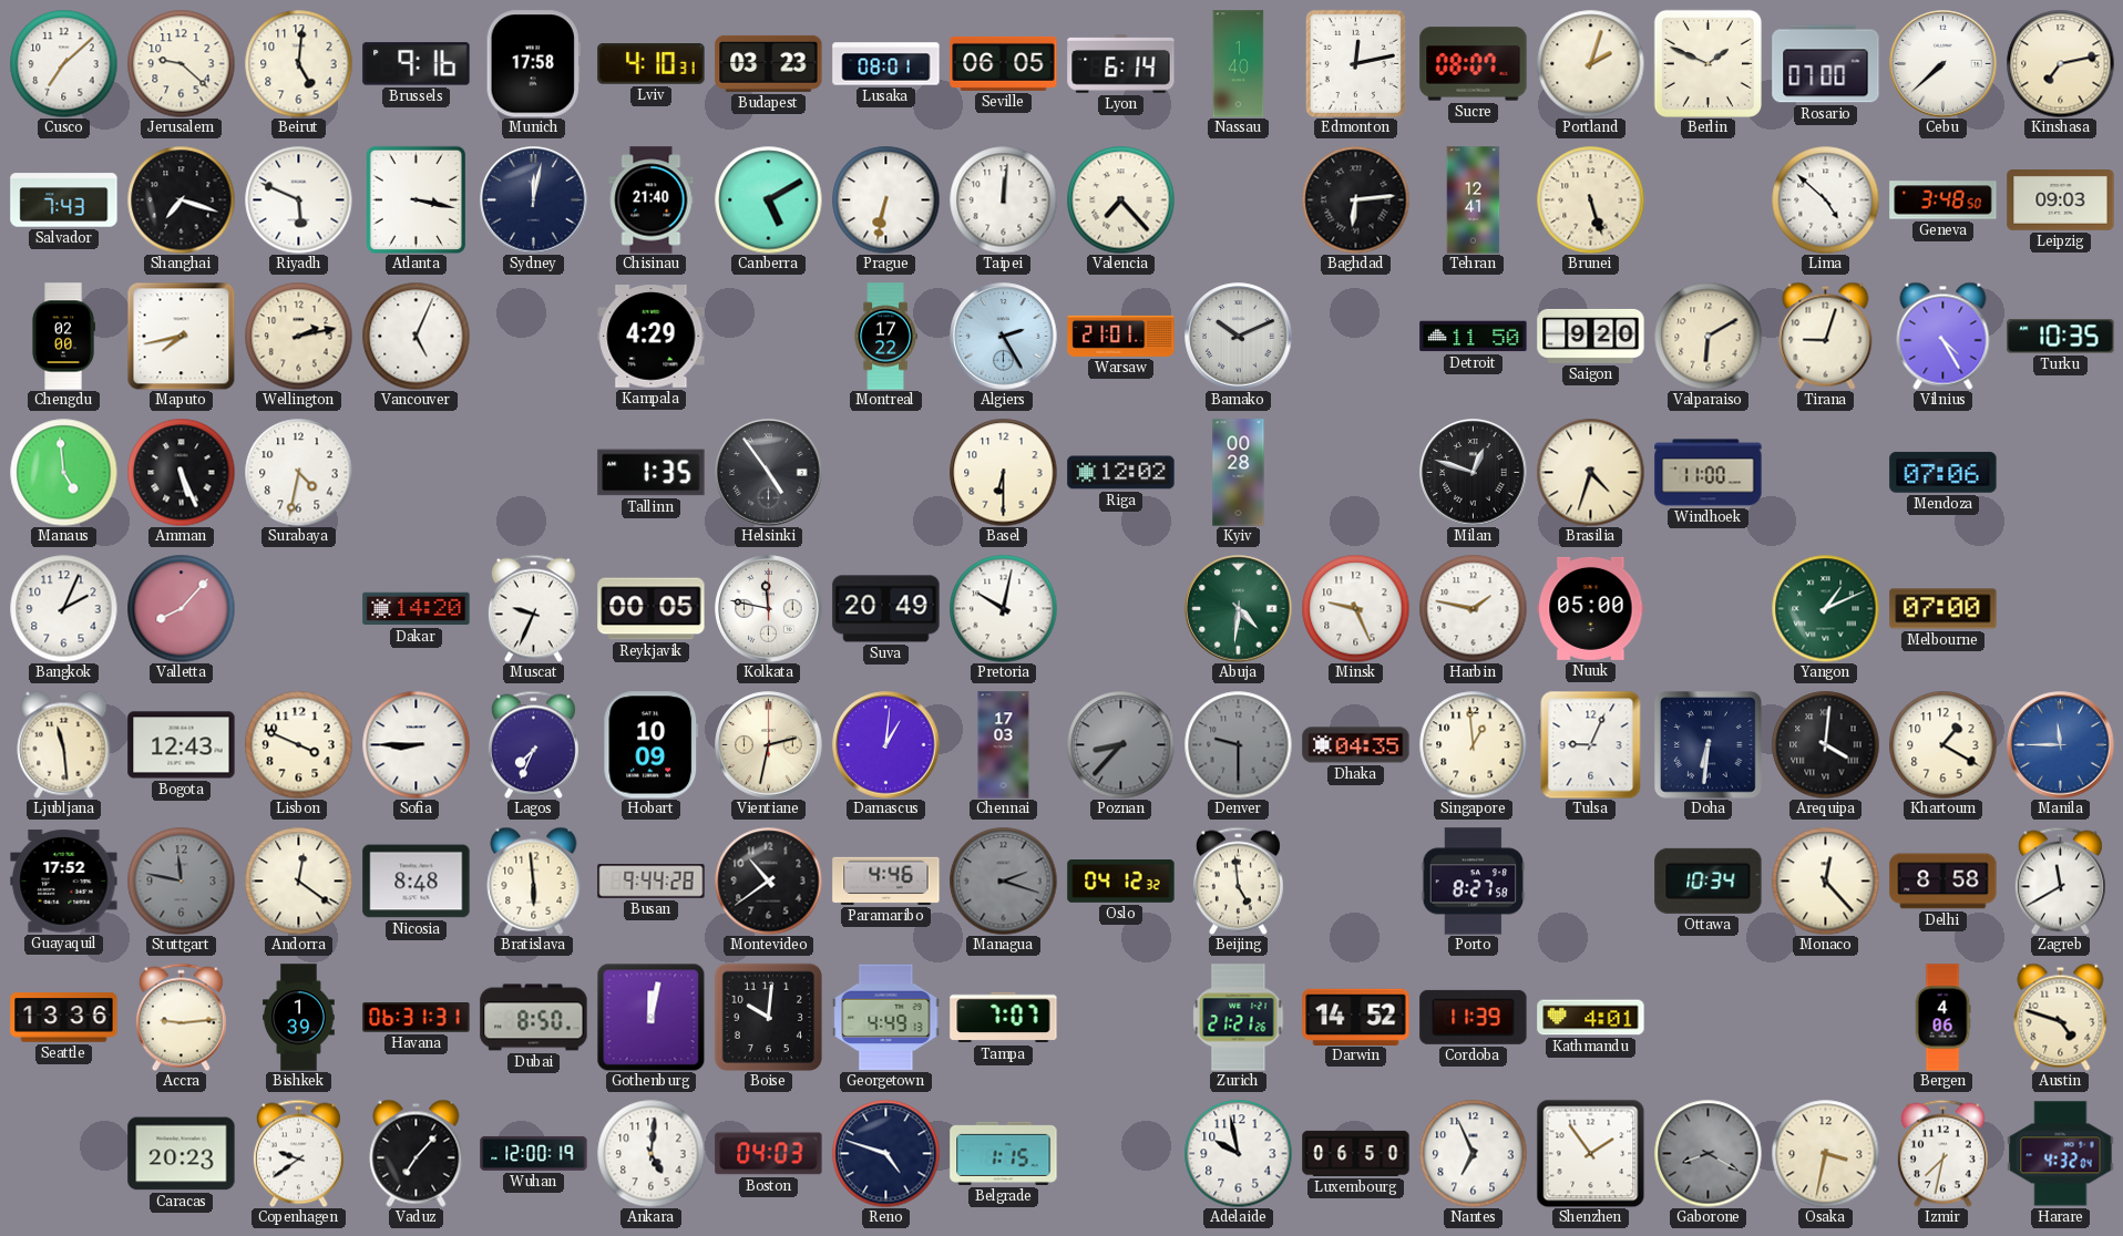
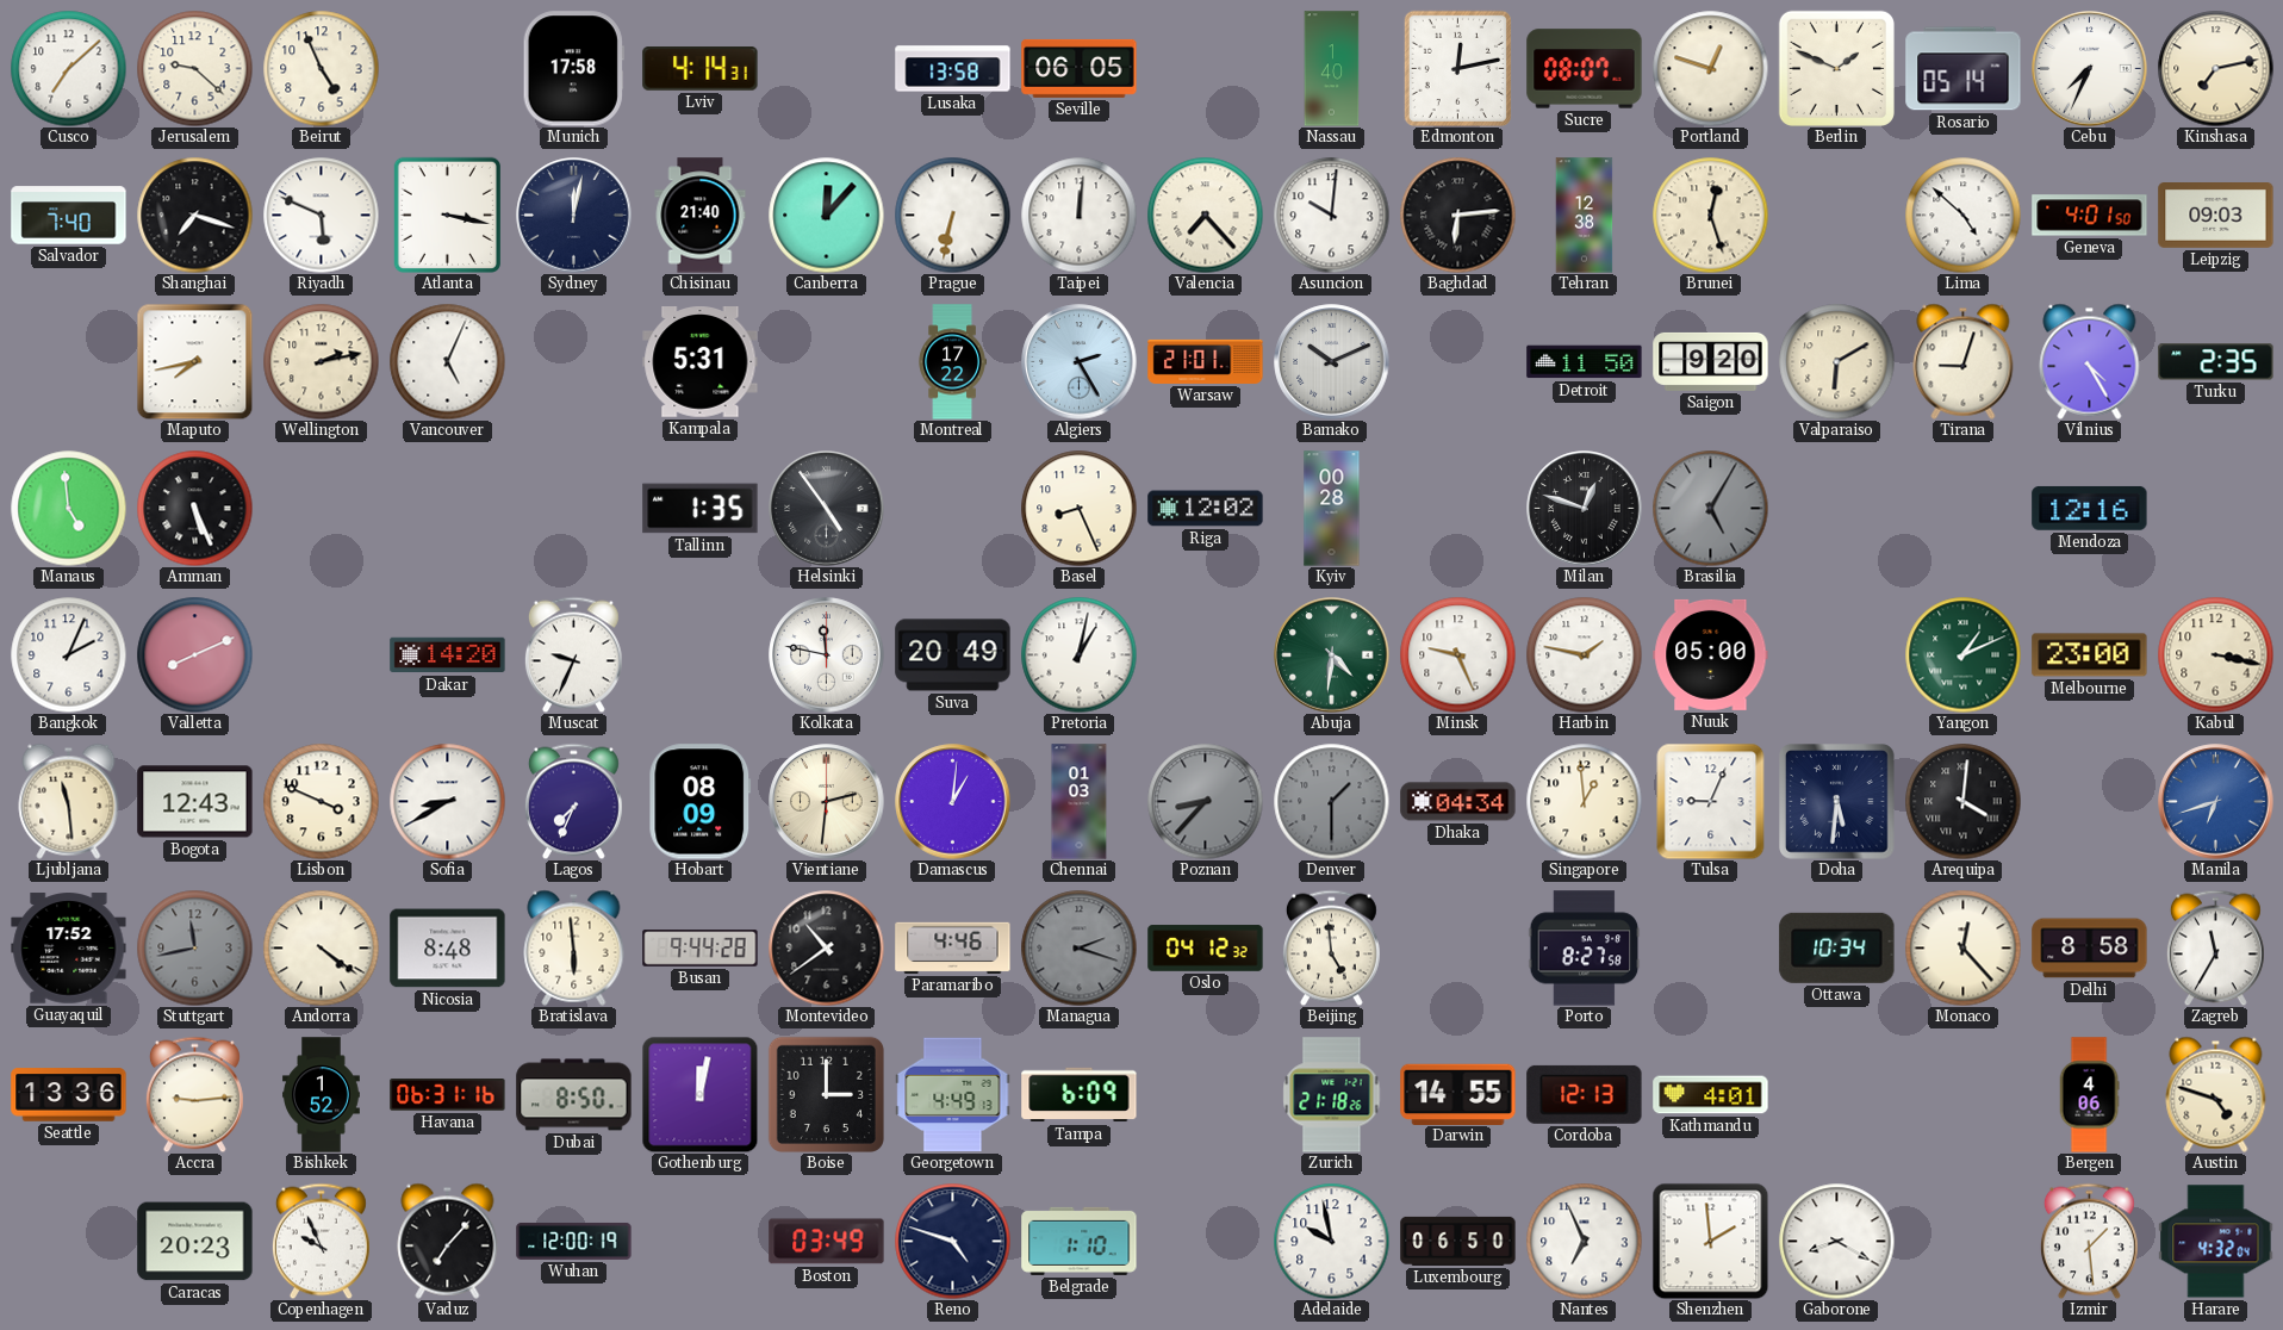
Beirut: 5:01 -> 4:56
Brussels: 9:16 -> none
Lviv: 4:10 -> 4:14
Budapest: 03:23 -> none
Lusaka: 08:01 -> 13:58
Lyon: 6:14 -> none
Portland: 2:03 -> 12:48
Rosario: 07:00 -> 05:14
Cebu: 7:38 -> 7:34
Salvador: 7:43 -> 7:40
Canberra: 5:10 -> 12:07
Asuncion: none -> 10:01
Tehran: 12:41 -> 12:38
Brunei: 5:27 -> 12:27
Geneva: 3:48 -> 4:01
Chengdu: 02:00 -> none
Kampala: 4:29 -> 5:31
Turku: 10:35 -> 2:35
Surabaya: 4:32 -> none
Basel: 6:30 -> 8:26
Brasilia: 4:33 -> 5:05
Brasilia dial: cream -> grey
Windhoek: 11:00 -> none
Mendoza: 07:06 -> 12:16
Valletta: 8:07 -> 8:11
Reykjavik: 00:05 -> none
Pretoria: 10:02 -> 1:02
Melbourne: 07:00 -> 23:00
Kabul: none -> 3:17
Sofia: 8:45 -> 8:40
Hobart: 10:09 -> 08:09
Vientiane: 2:32 -> 2:31
Chennai: 17:03 -> 01:03
Denver: 9:30 -> 1:30
Dhaka: 04:35 -> 04:34
Doha: 6:31 -> 5:31
Khartoum: 1:20 -> none
Manila: 11:45 -> 6:42
Stuttgart: 11:47 -> 11:43
Andorra: 12:21 -> 4:21
Zagreb: 11:40 -> 11:35
Bishkek: 1:39 -> 1:52
Havana: 06:31:31 -> 06:31:16
Boise: 10:01 -> 3:00
Tampa: 7:07 -> 6:09
Zurich: 21:21 -> 21:18
Darwin: 14:52 -> 14:55
Cordoba: 11:39 -> 12:13
Copenhagen: 9:39 -> 9:56
Ankara: 5:01 -> none
Boston: 04:03 -> 03:49
Belgrade: 1:15 -> 1:10
Shenzhen: 1:54 -> 1:59
Gaborone dial: grey -> white
Osaka: 3:32 -> none
Izmir: 7:32 -> 1:29
